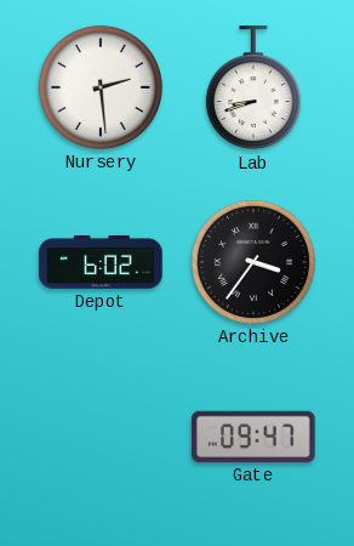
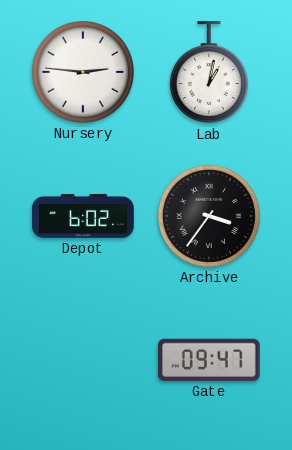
Nursery: 2:29 -> 2:46
Lab: 8:42 -> 1:02
